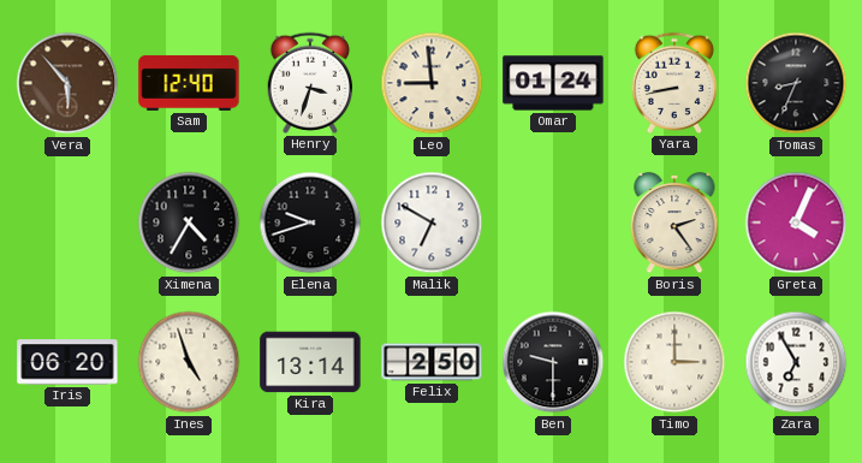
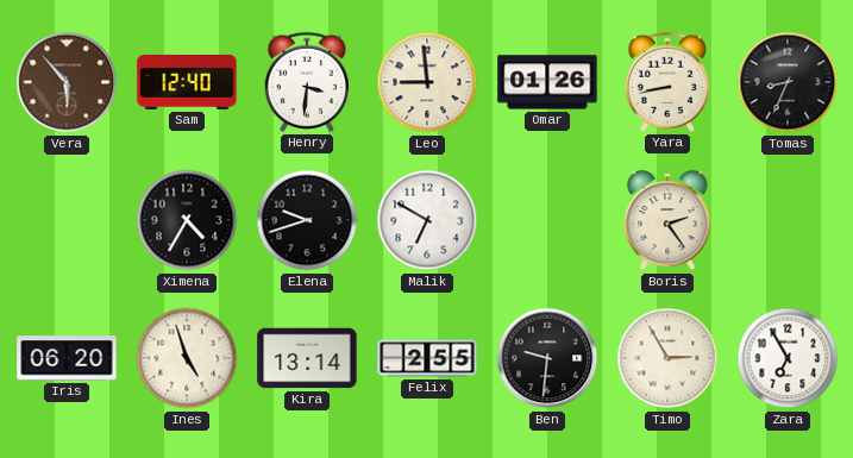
Henry: 3:33 -> 3:31
Omar: 01:24 -> 01:26
Greta: 4:04 -> none
Felix: 2:50 -> 2:55
Ben: 9:30 -> 9:31
Timo: 3:00 -> 2:55
